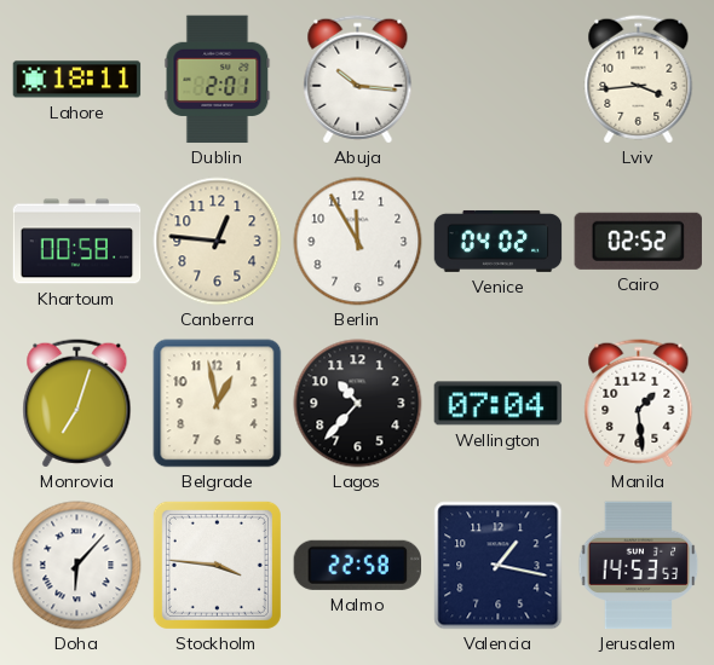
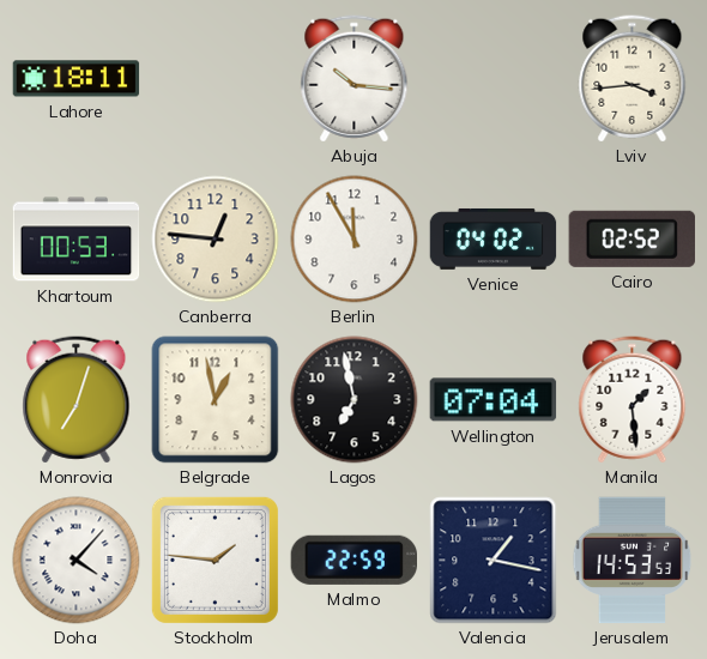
Dublin: 2:01 -> none
Khartoum: 00:58 -> 00:53
Lagos: 10:37 -> 6:58
Doha: 6:07 -> 4:07
Stockholm: 3:46 -> 1:46
Malmo: 22:58 -> 22:59
